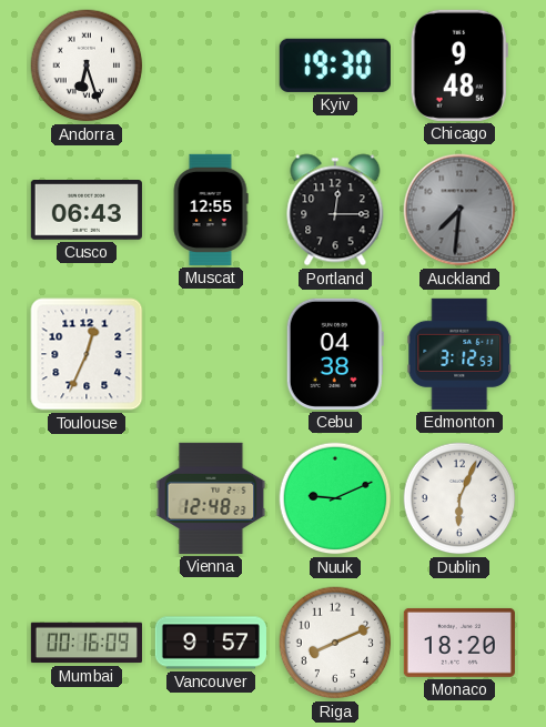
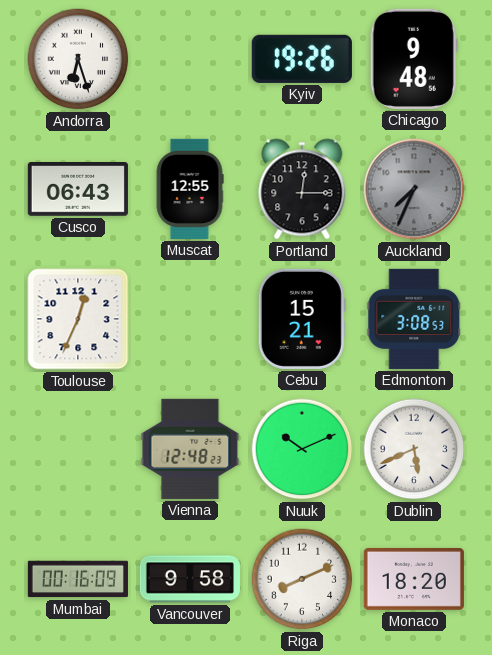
Kyiv: 19:30 -> 19:26
Auckland: 7:31 -> 7:34
Cebu: 04:38 -> 15:21
Edmonton: 3:12 -> 3:08
Nuuk: 9:11 -> 10:11
Dublin: 6:04 -> 5:41
Vancouver: 9:57 -> 9:58
